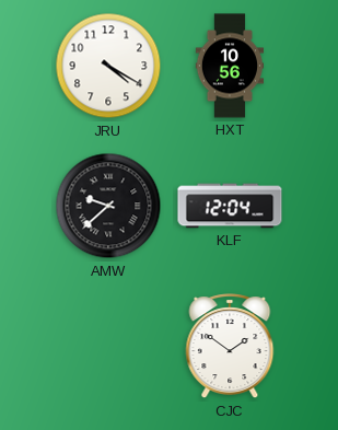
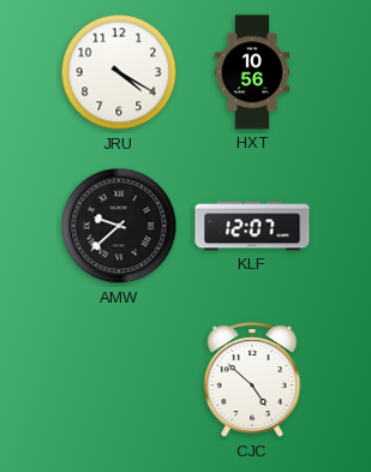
KLF: 12:04 -> 12:07
CJC: 1:51 -> 4:52
